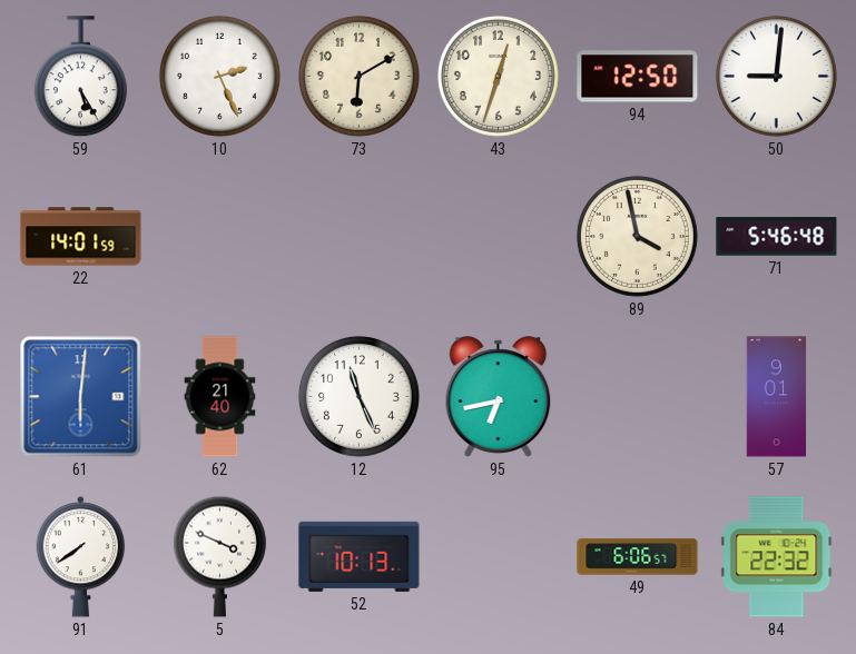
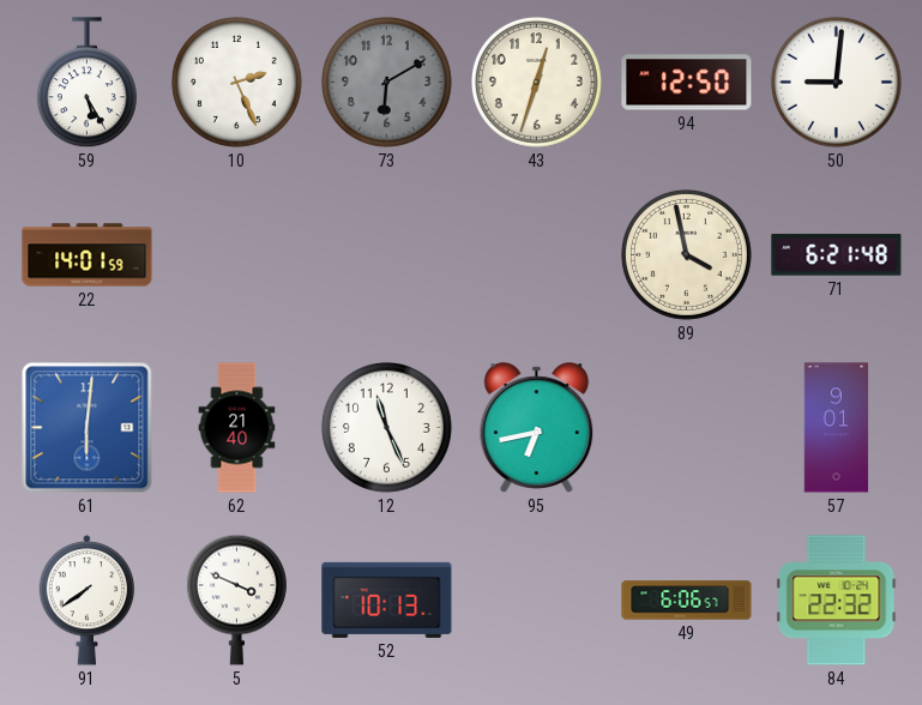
73 dial: cream -> grey
71: 5:46 -> 6:21
